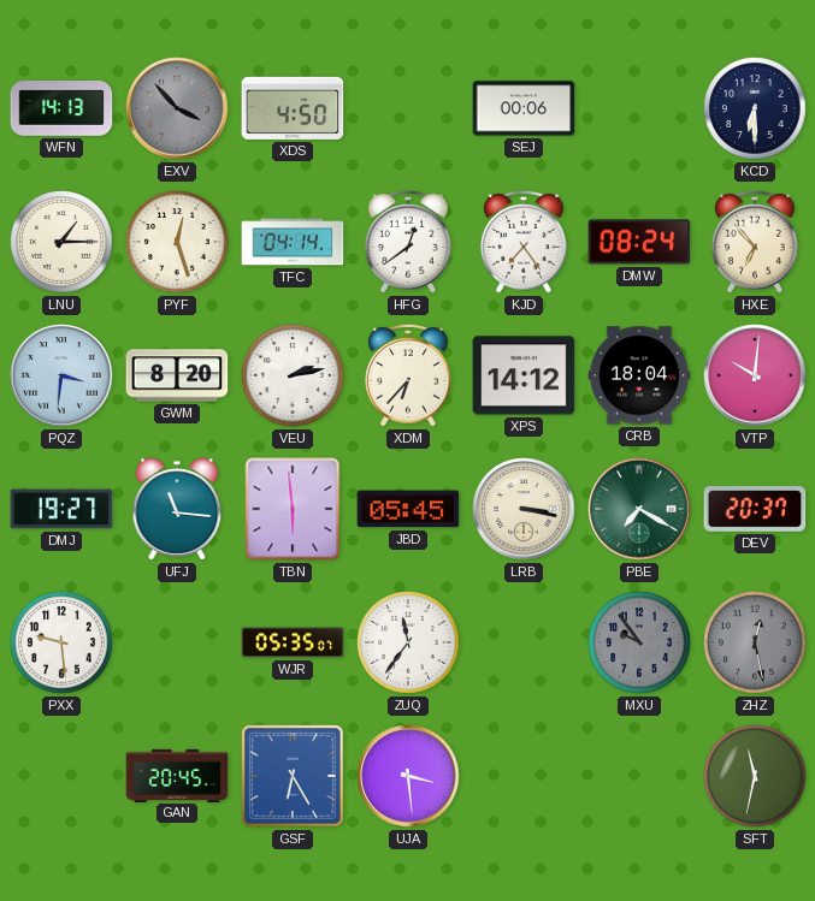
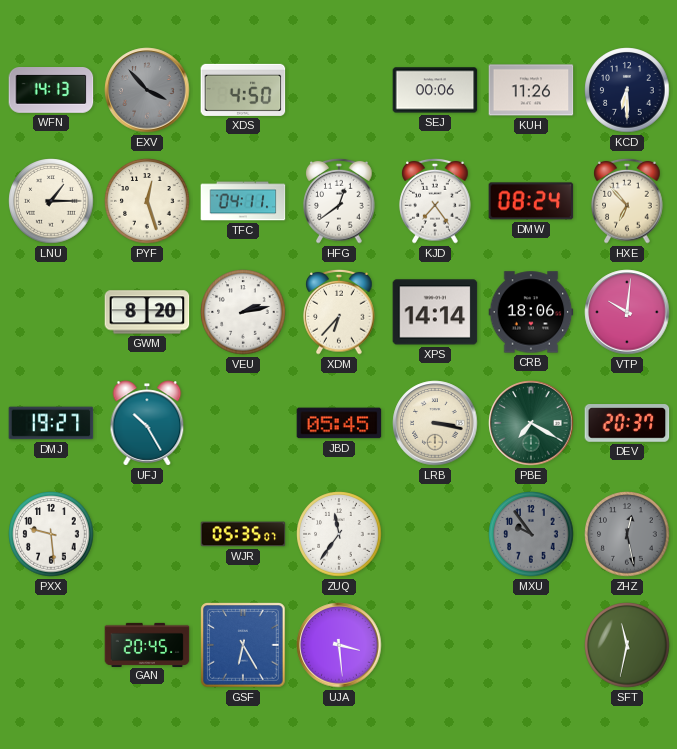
KUH: none -> 11:26
TFC: 04:14 -> 04:11
PQZ: 3:31 -> none
XPS: 14:12 -> 14:14
CRB: 18:04 -> 18:06
UFJ: 11:16 -> 10:25
TBN: 5:59 -> none
